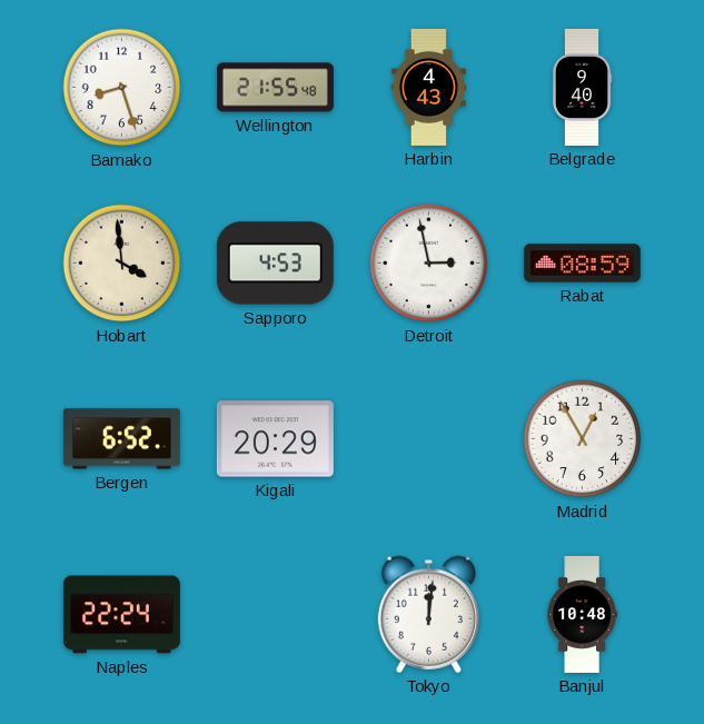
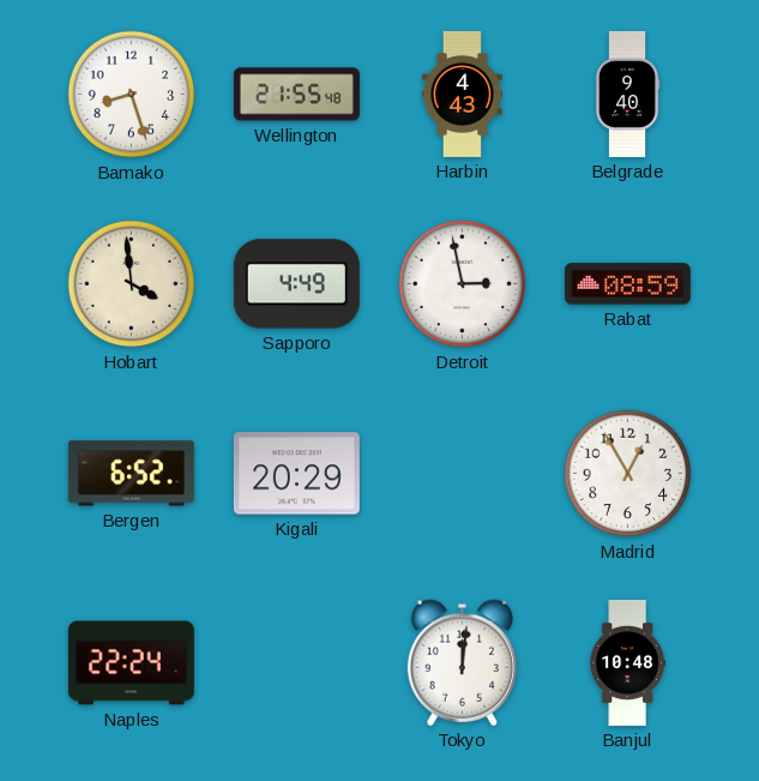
Sapporo: 4:53 -> 4:49
